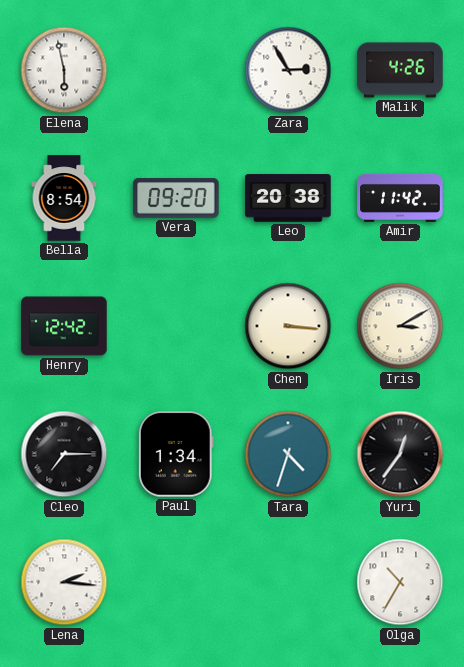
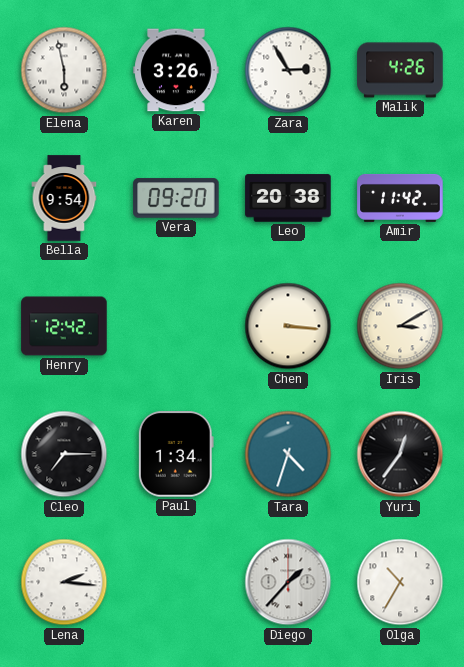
Karen: none -> 3:26
Bella: 8:54 -> 9:54
Diego: none -> 1:37
